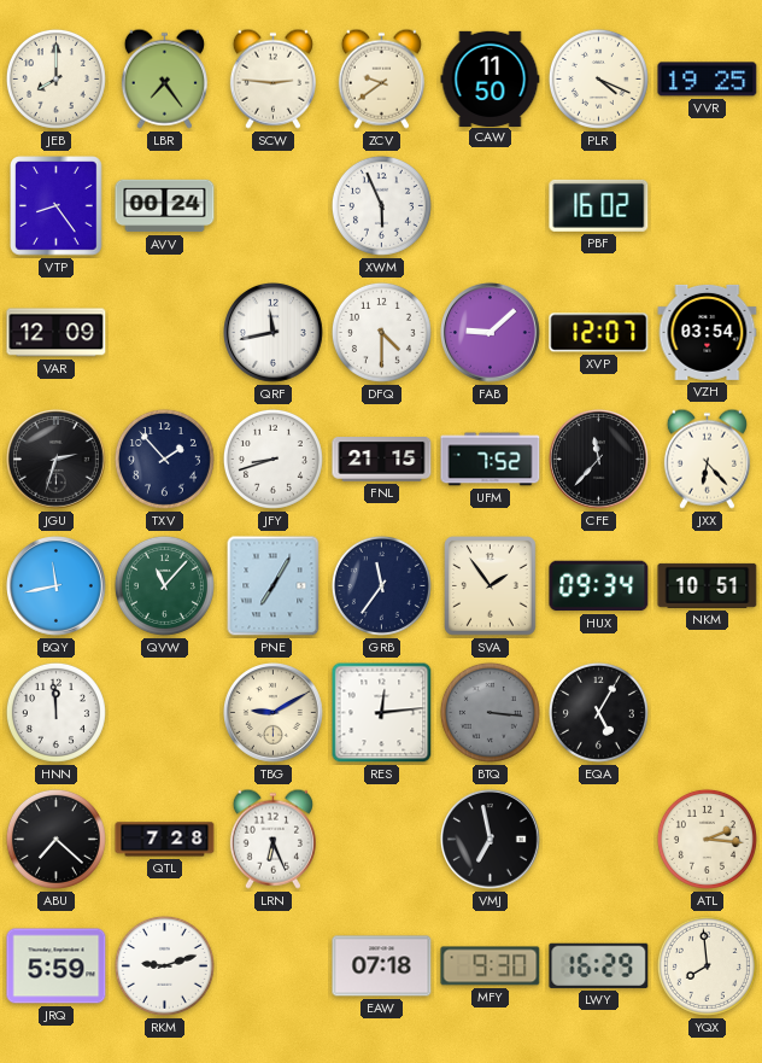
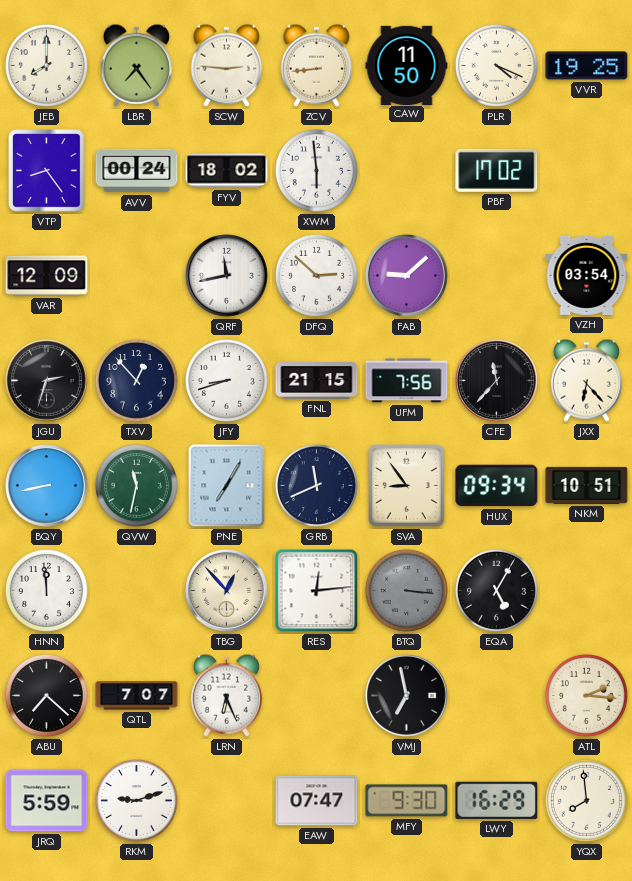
ZCV: 9:39 -> 8:44
FYV: none -> 18:02
XWM: 5:56 -> 5:59
PBF: 16:02 -> 17:02
DFQ: 4:30 -> 2:52
XVP: 12:07 -> none
TXV: 1:53 -> 12:53
UFM: 7:52 -> 7:56
BQY: 11:43 -> 8:43
QVW: 11:07 -> 11:32
GRB: 11:36 -> 11:41
SVA: 1:54 -> 8:54
TBG: 9:10 -> 12:53
QTL: 7:28 -> 7:07
EAW: 07:18 -> 07:47
